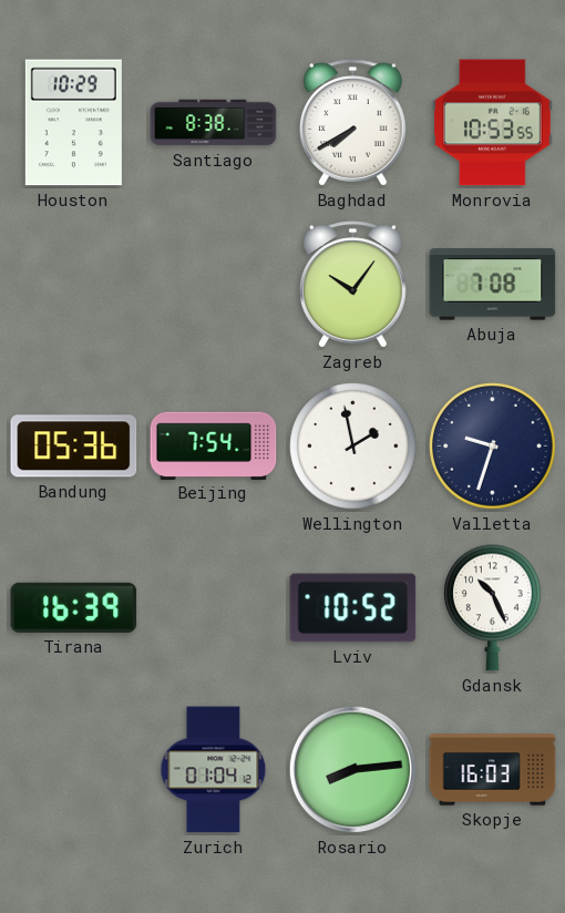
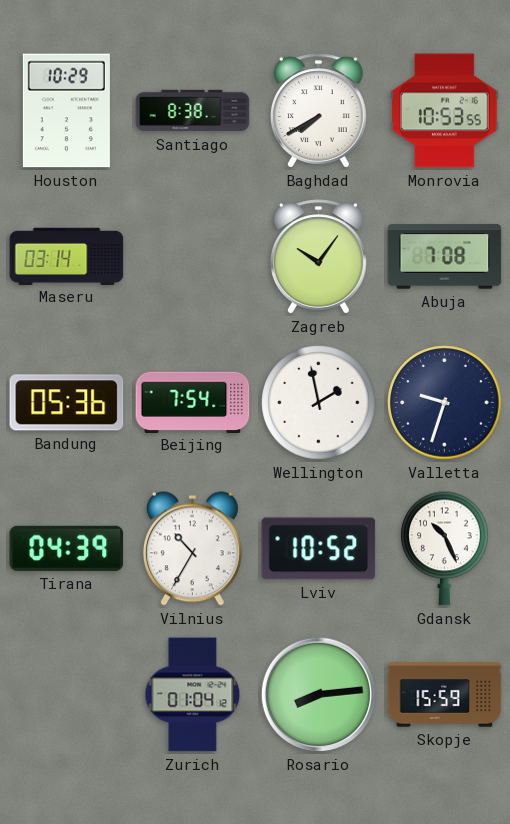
Maseru: none -> 03:14
Tirana: 16:39 -> 04:39
Vilnius: none -> 10:35
Skopje: 16:03 -> 15:59
